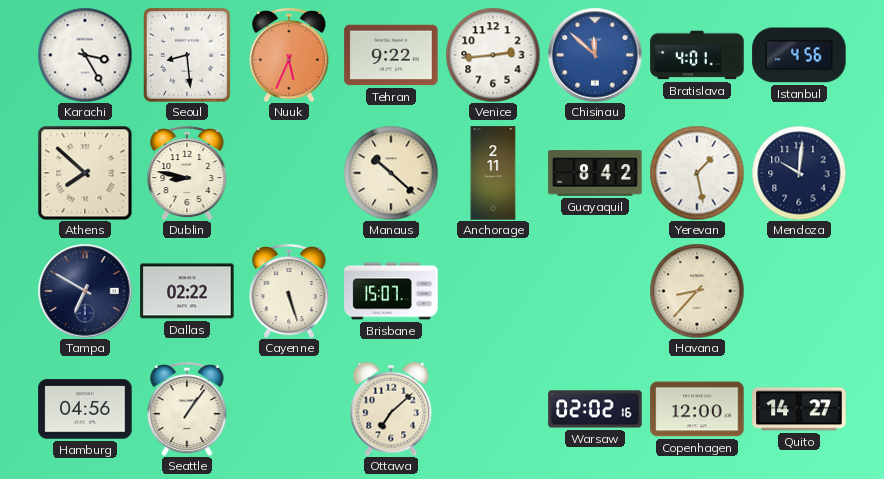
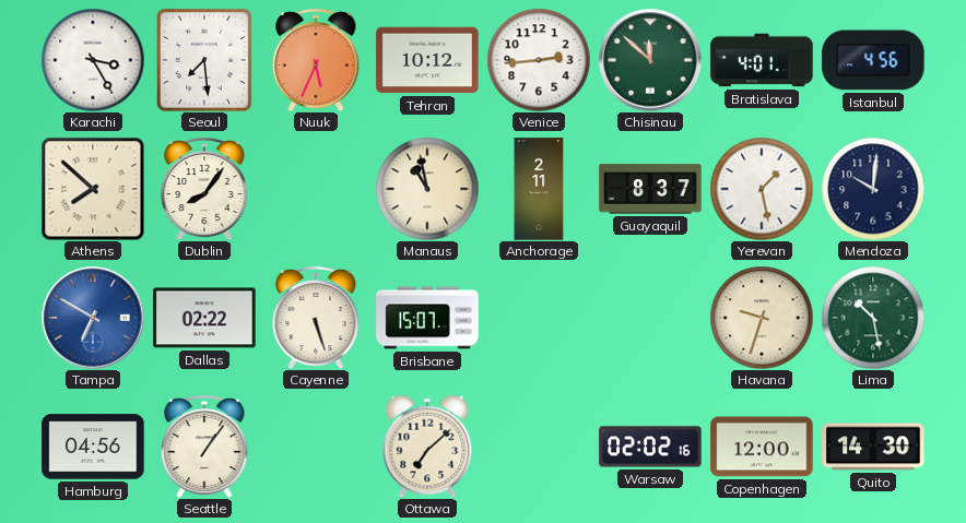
Seoul: 8:29 -> 7:29
Tehran: 9:22 -> 10:12
Chisinau dial: blue -> green
Dublin: 8:47 -> 8:06
Manaus: 10:22 -> 10:58
Guayaquil: 8:42 -> 8:37
Tampa dial: navy -> blue
Havana: 8:37 -> 9:33
Lima: none -> 10:28
Quito: 14:27 -> 14:30
